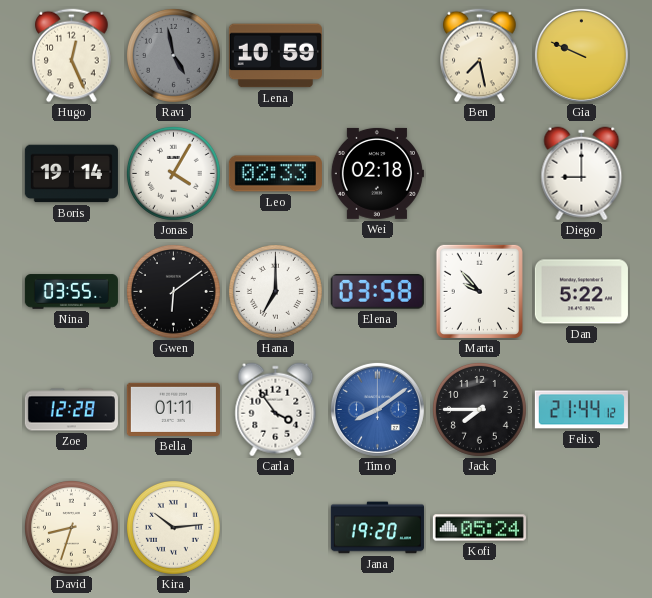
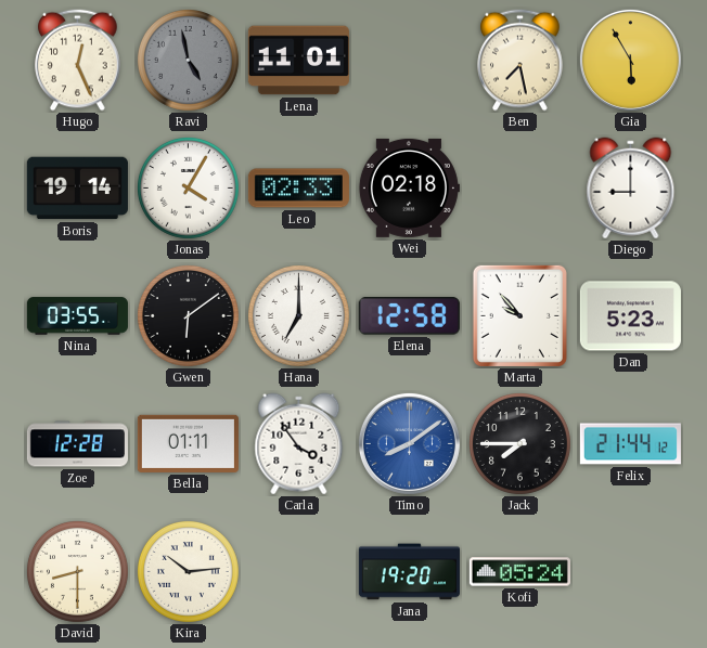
Lena: 10:59 -> 11:01
Gia: 9:49 -> 5:55
Elena: 03:58 -> 12:58
Dan: 5:22 -> 5:23
David: 8:33 -> 8:30
